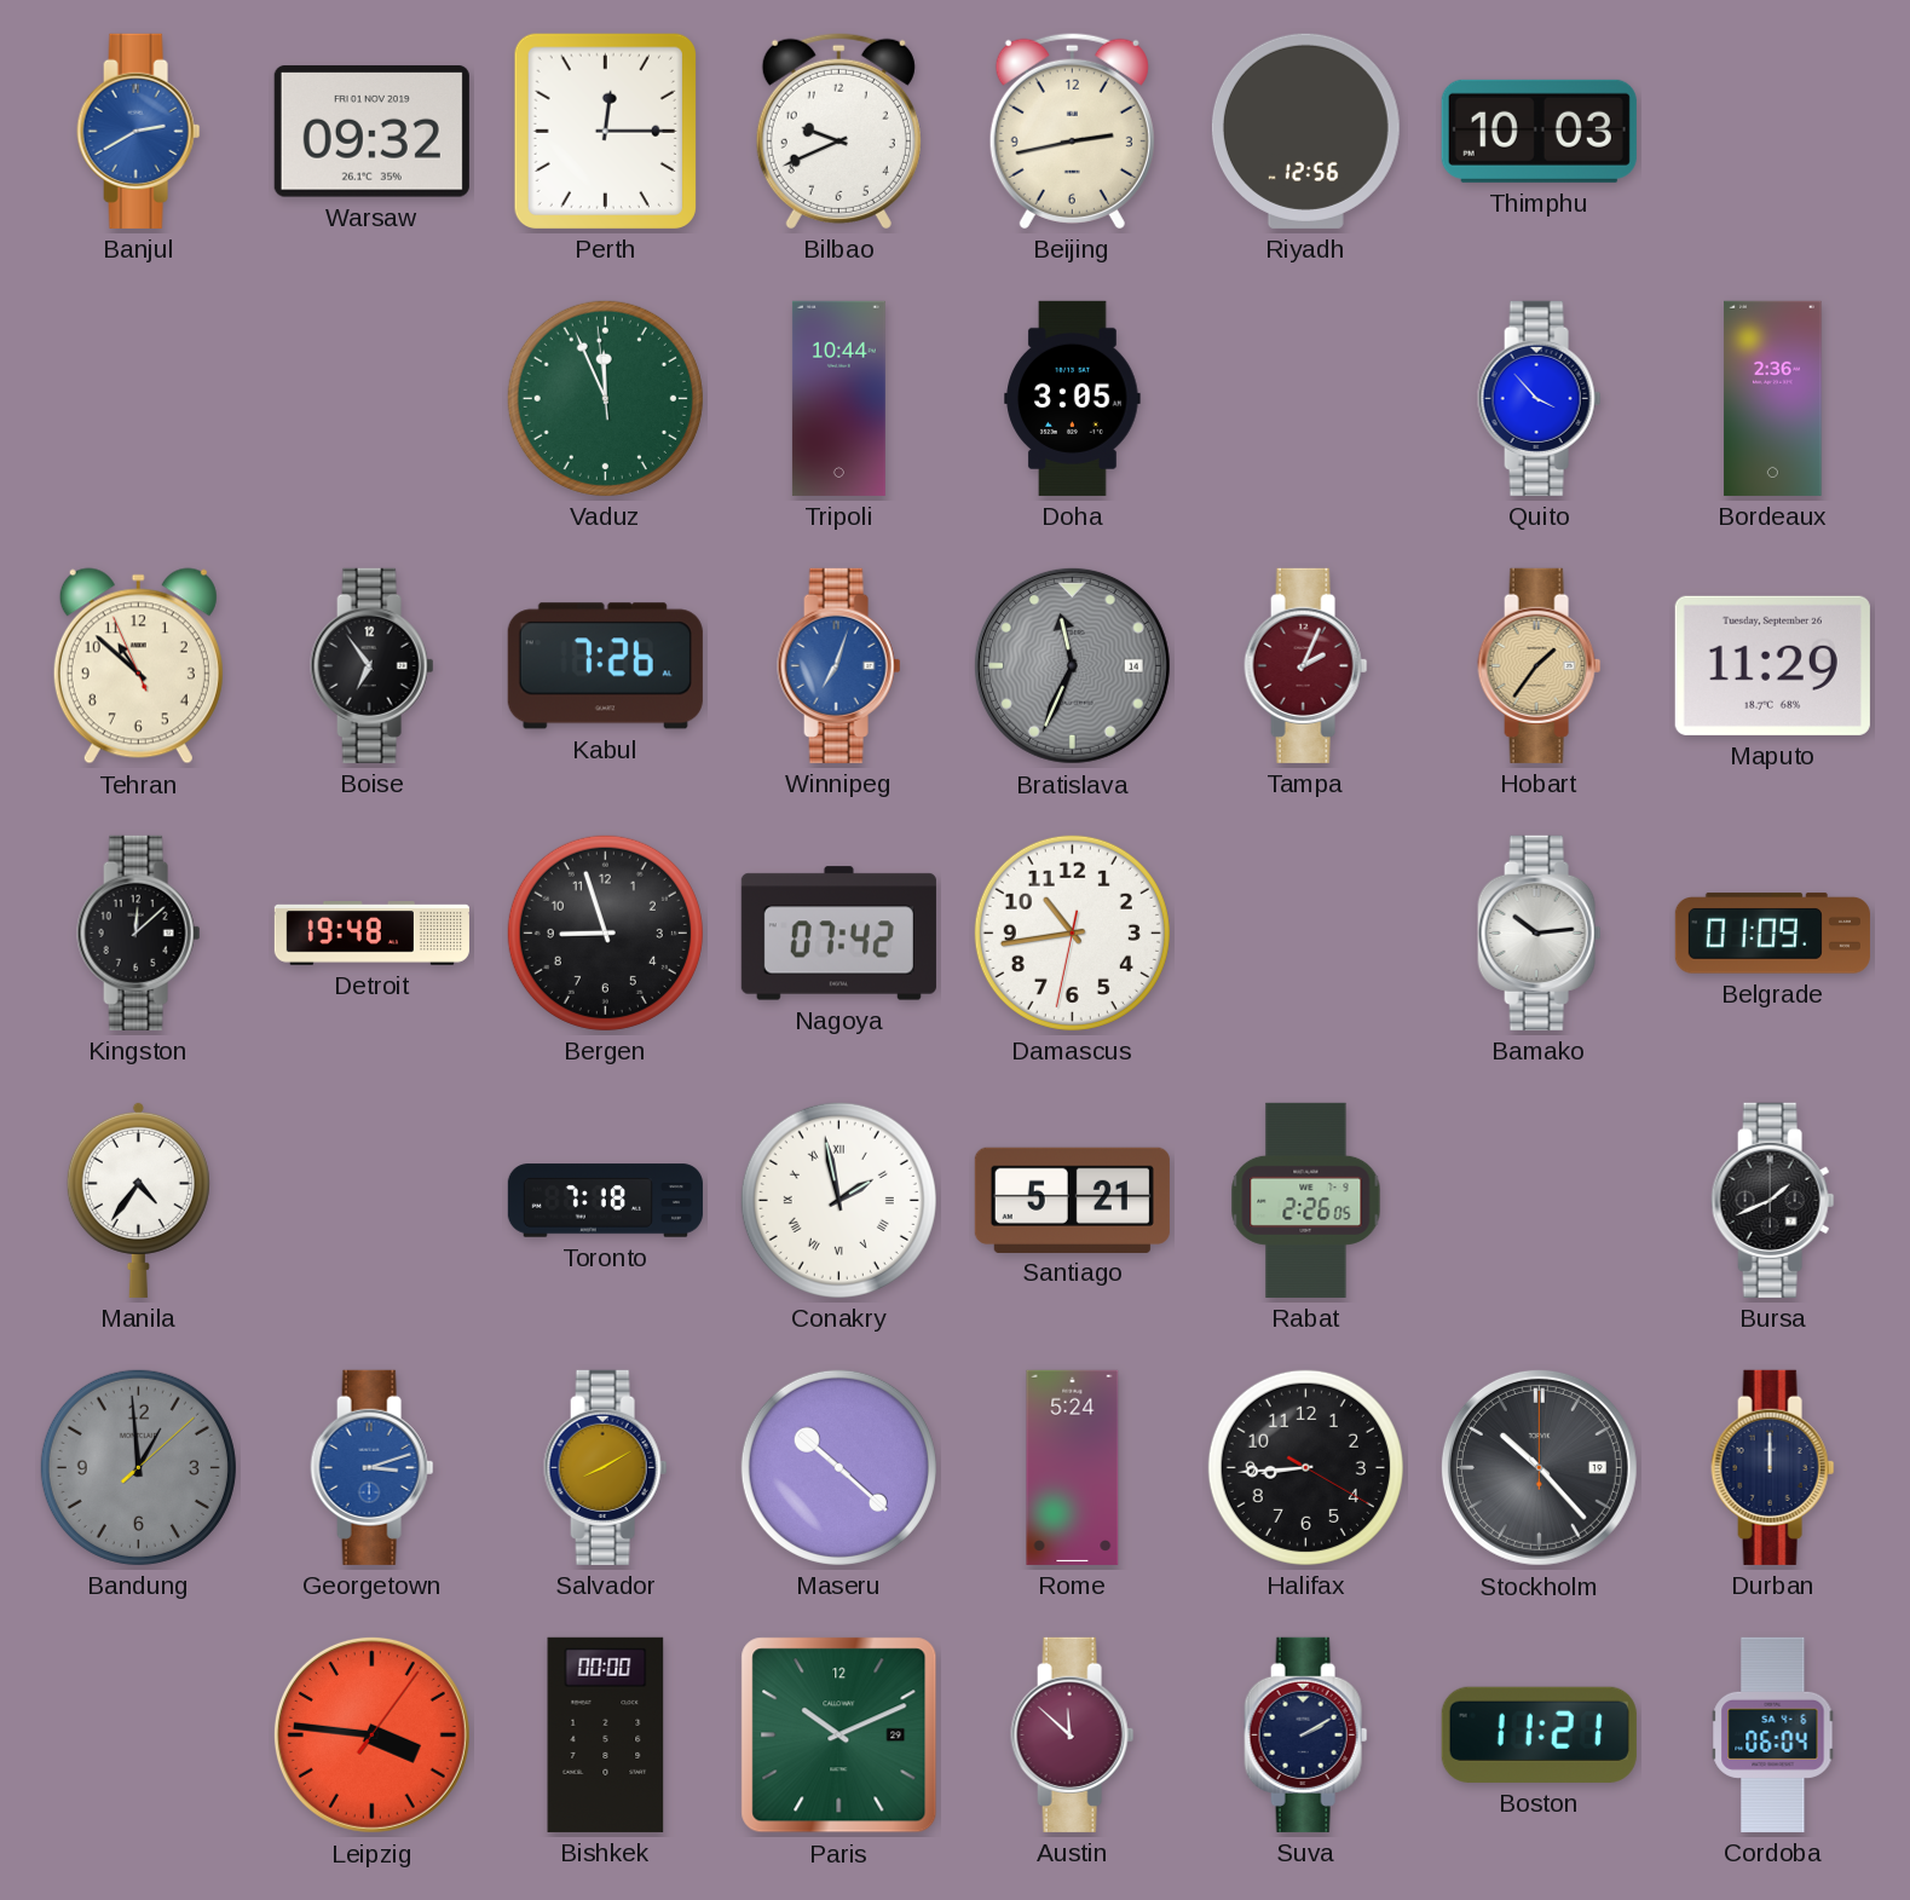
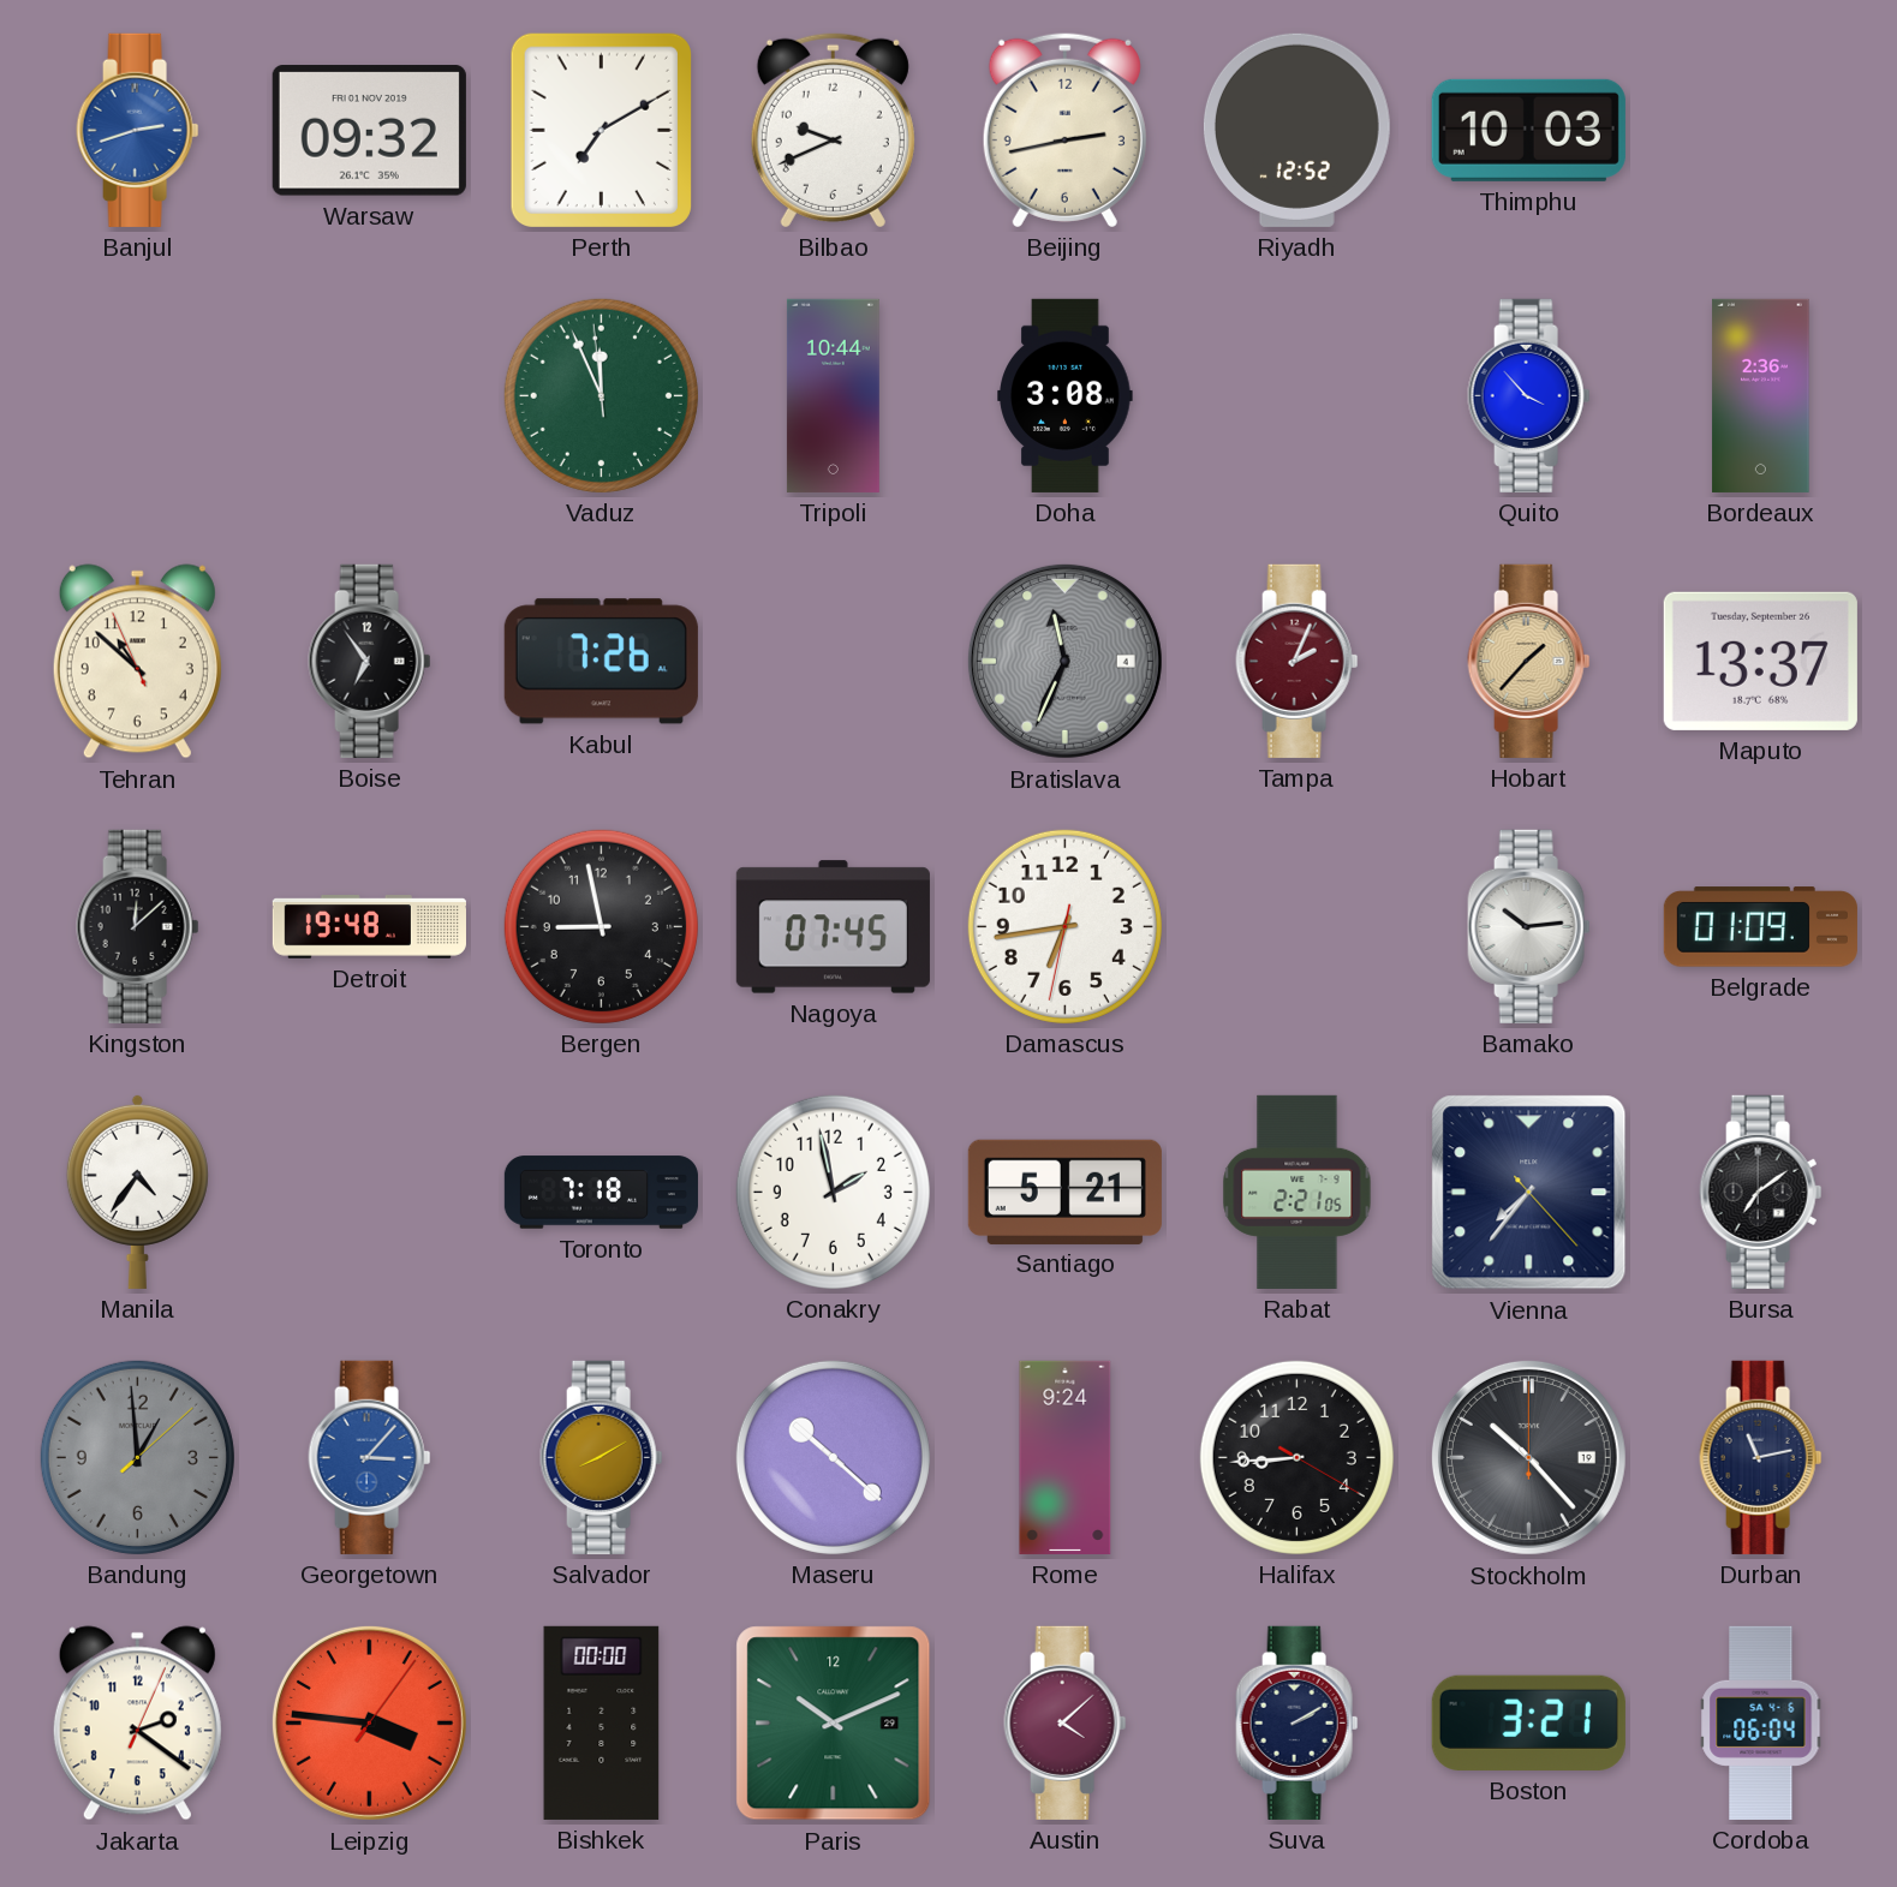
Banjul: 2:40 -> 2:42
Perth: 12:15 -> 7:10
Riyadh: 12:56 -> 12:52
Doha: 3:05 -> 3:08
Winnipeg: 7:03 -> none
Bratislava date: 14 -> 4
Hobart: 1:36 -> 1:37
Maputo: 11:29 -> 13:37
Bergen: 8:57 -> 8:58
Nagoya: 07:42 -> 07:45
Damascus: 10:43 -> 6:43
Conakry numerals: Roman -> Arabic
Rabat: 2:26 -> 2:21
Vienna: none -> 7:36
Bursa: 1:41 -> 7:09
Georgetown: 3:12 -> 3:07
Rome: 5:24 -> 9:24
Durban: 12:00 -> 11:13
Jakarta: none -> 2:21
Austin: 11:52 -> 4:08
Boston: 11:21 -> 3:21
